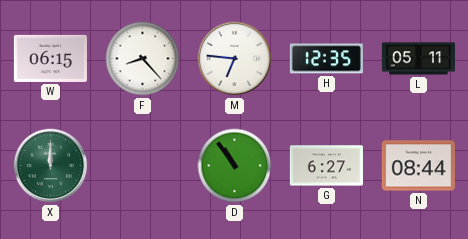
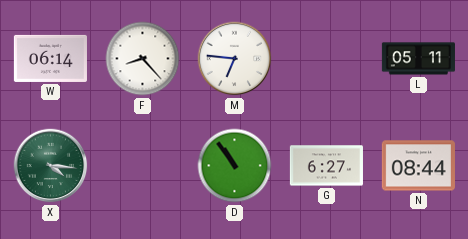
W: 06:15 -> 06:14
H: 12:35 -> none
X: 12:00 -> 4:16
